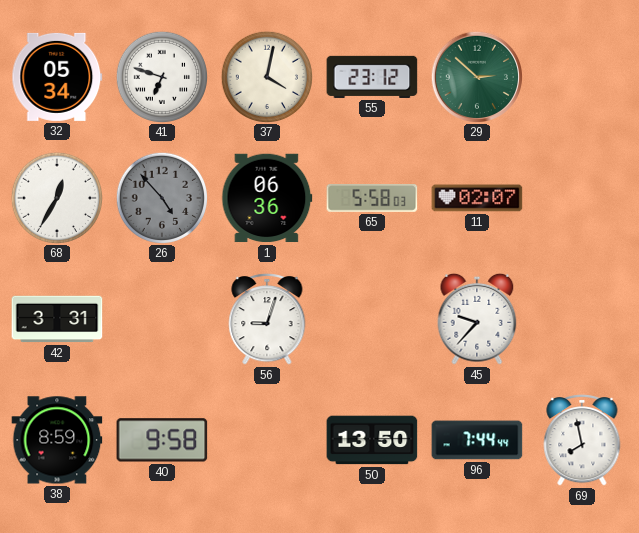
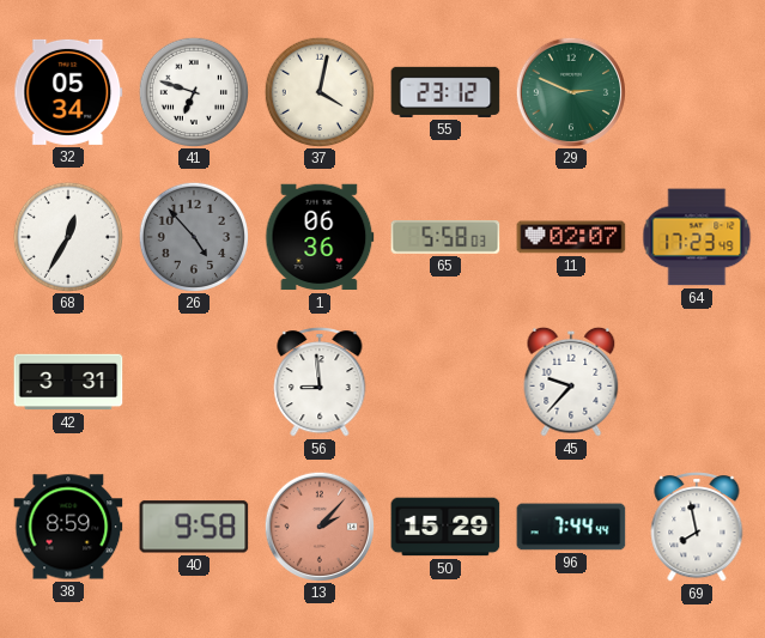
29: 2:52 -> 2:49
64: none -> 17:23
56: 9:03 -> 8:59
13: none -> 2:07
50: 13:50 -> 15:29
